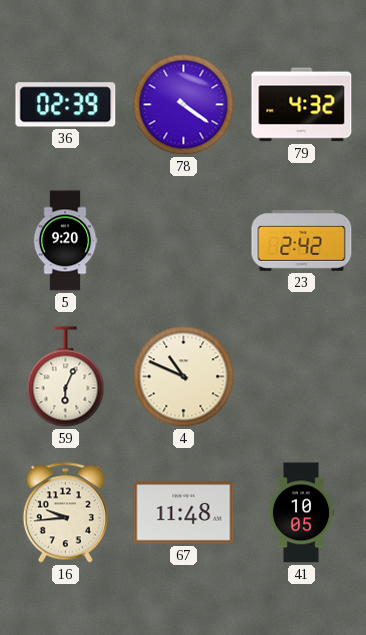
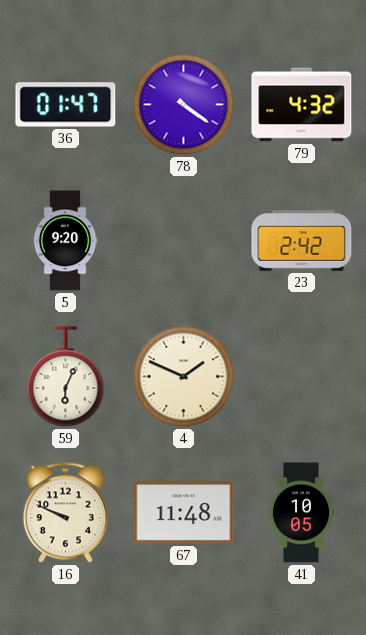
36: 02:39 -> 01:47
4: 10:49 -> 1:49
16: 9:44 -> 9:49
